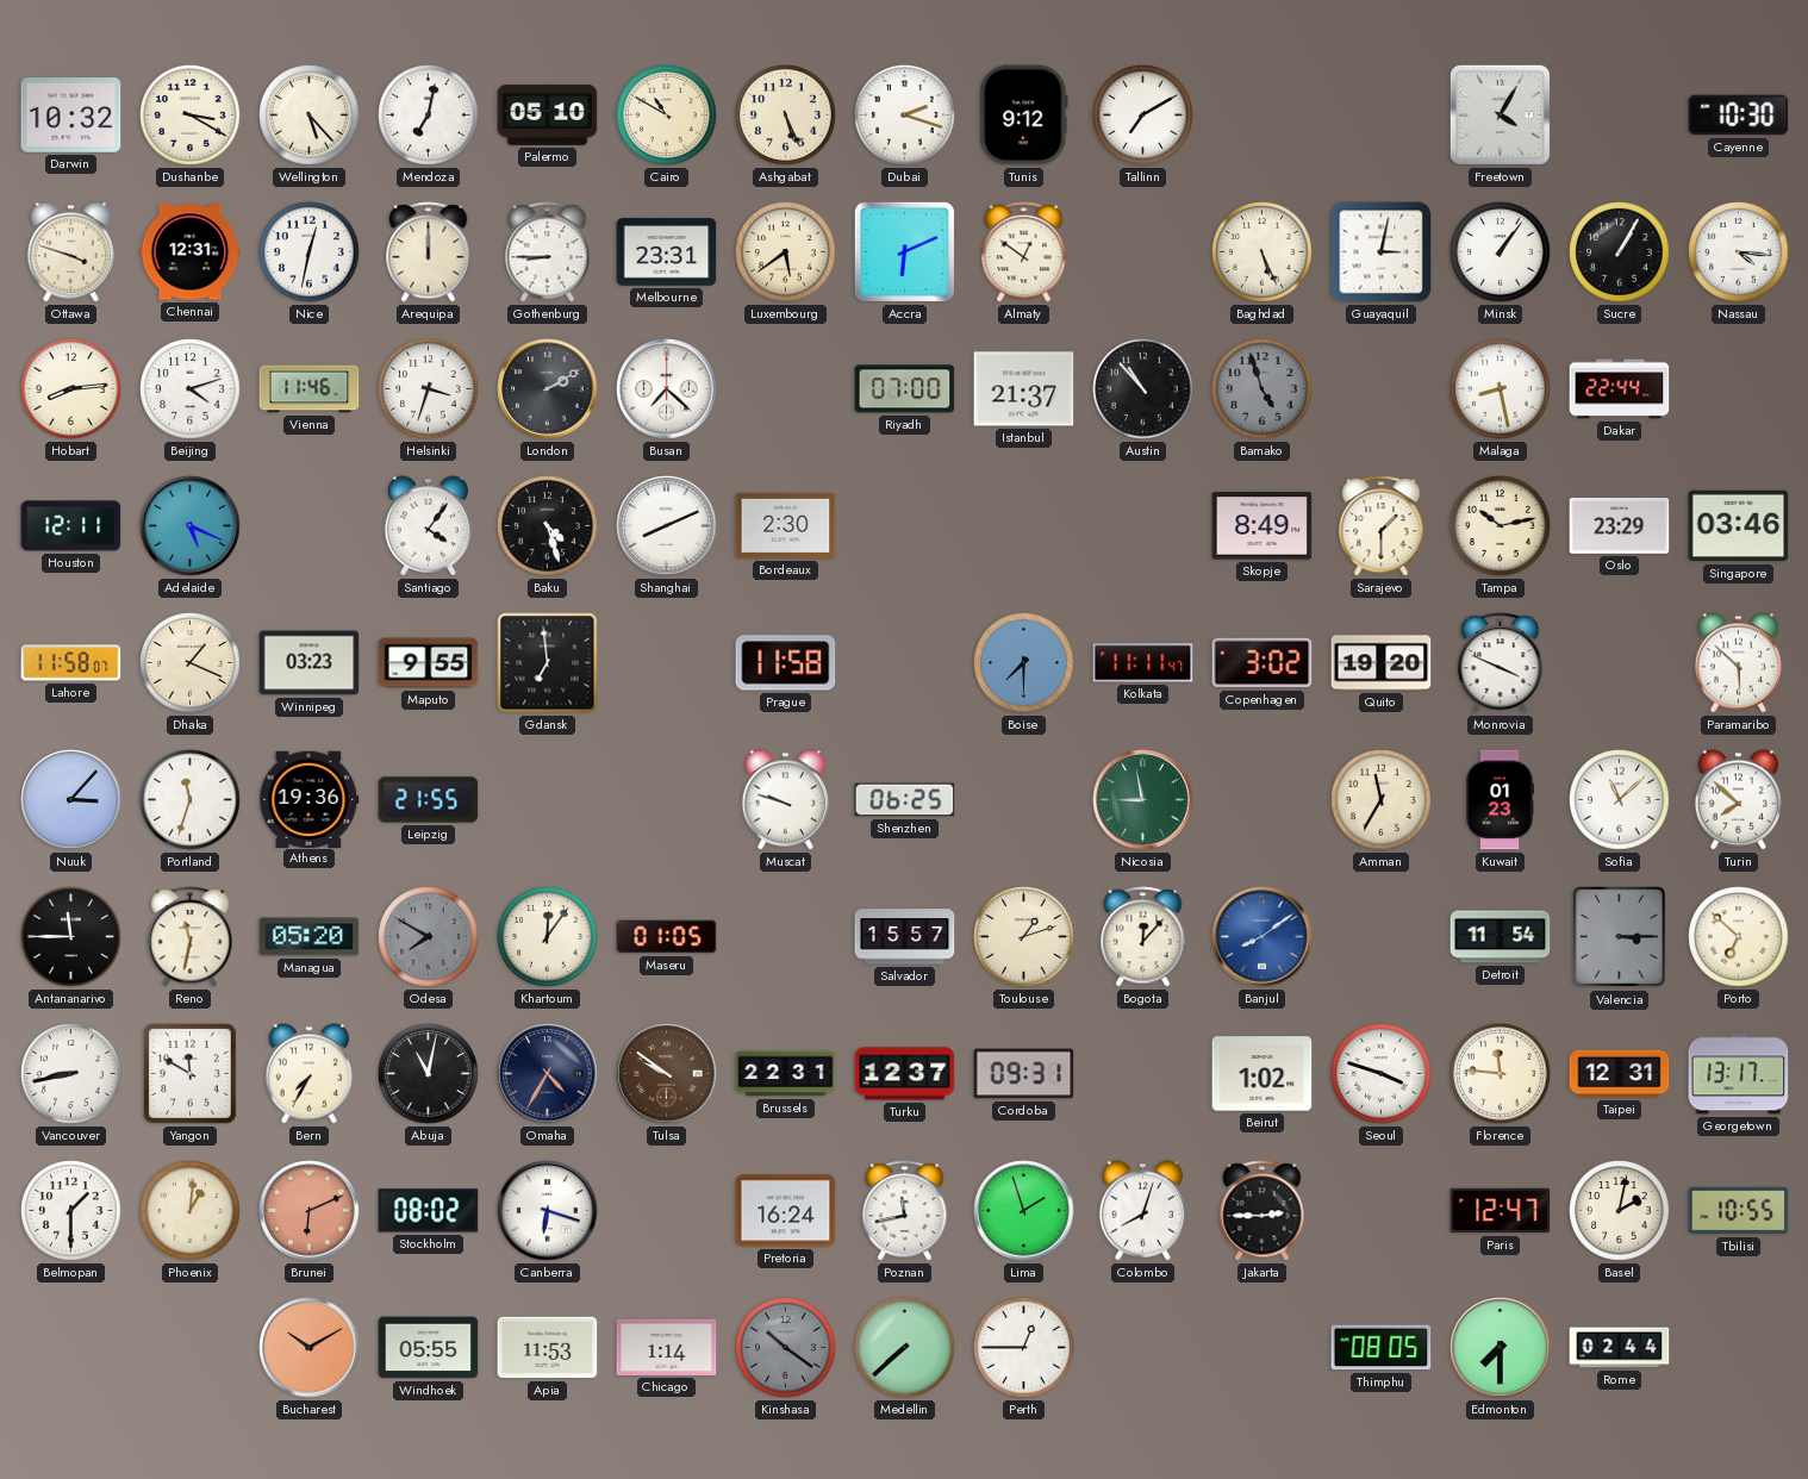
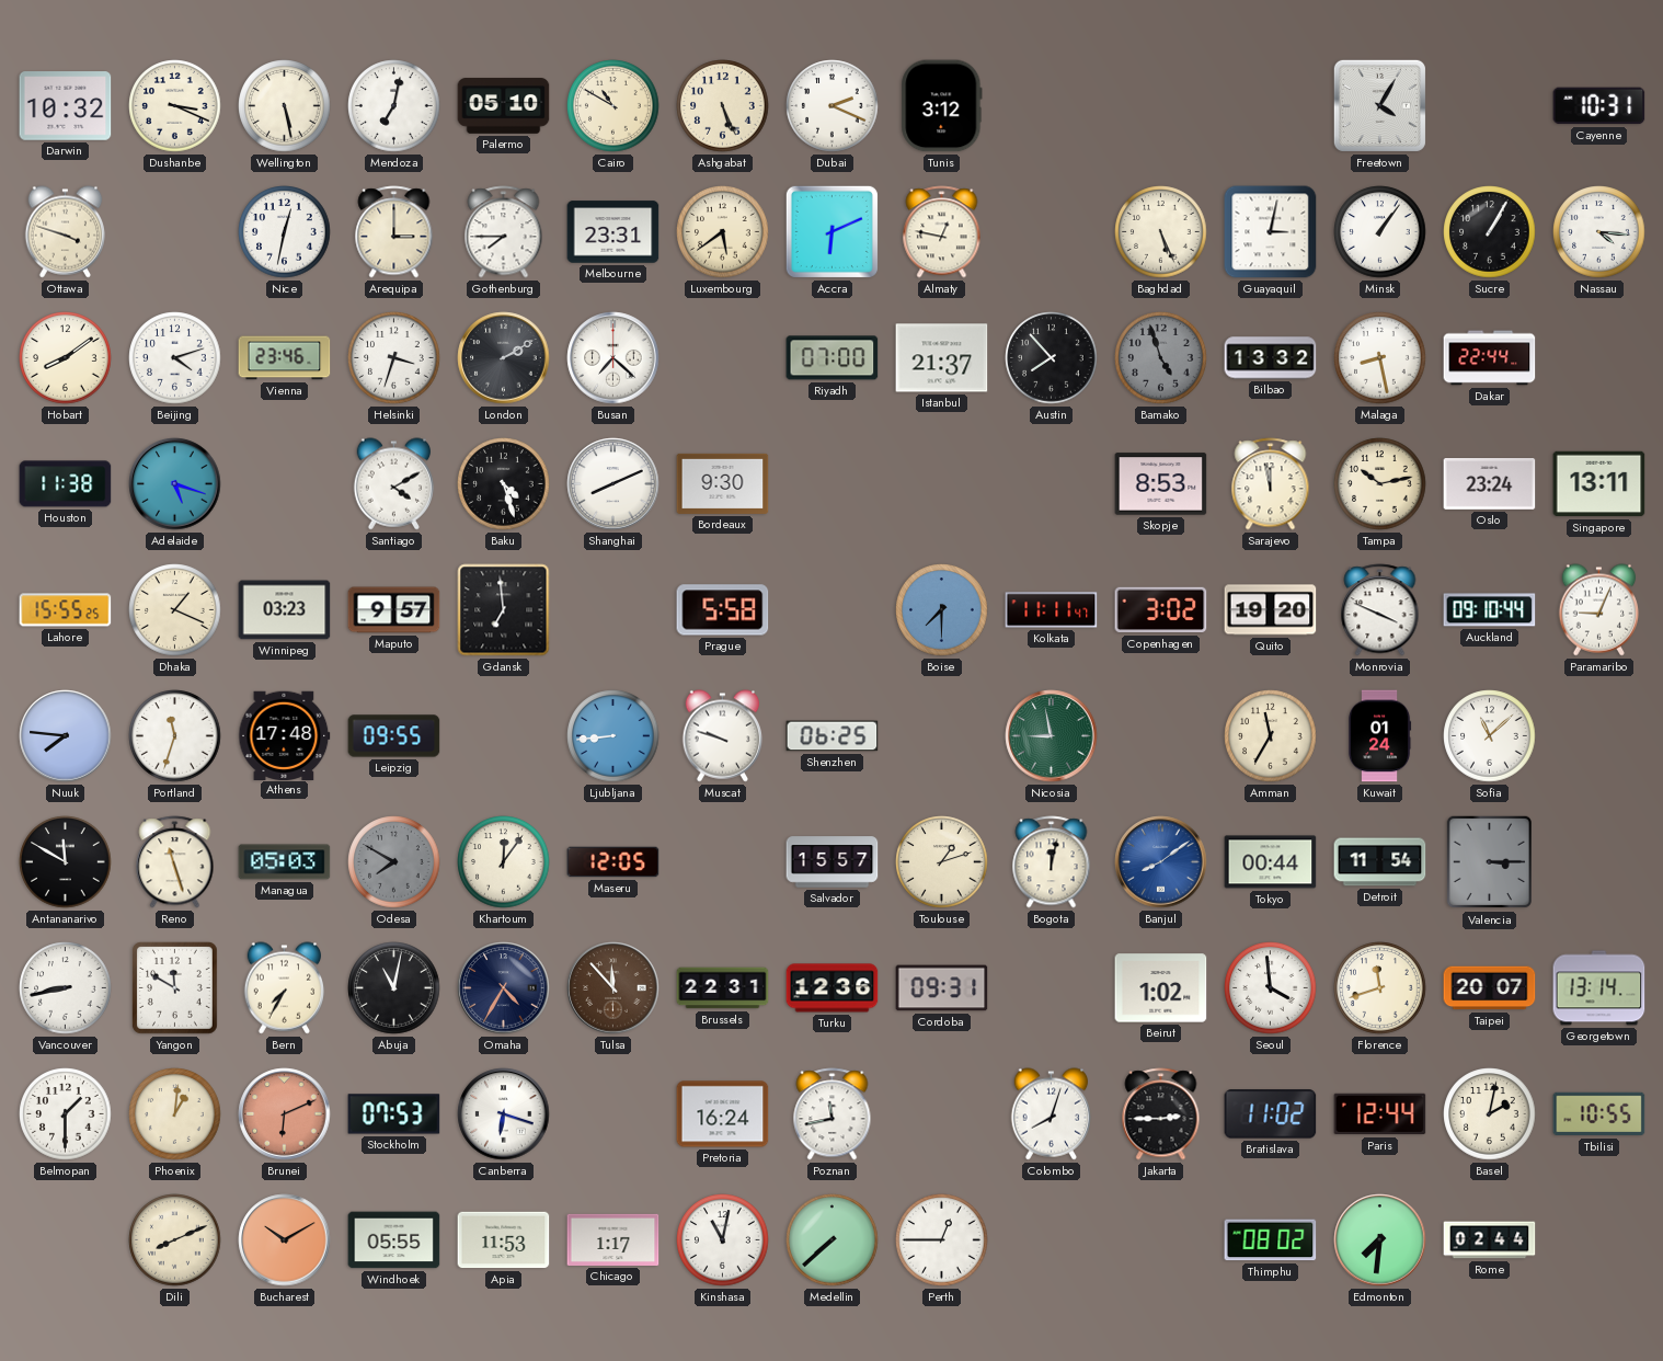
Dushanbe: 3:20 -> 3:19
Wellington: 5:23 -> 5:28
Dubai: 2:18 -> 2:19
Tunis: 9:12 -> 3:12
Tallinn: 7:10 -> none
Cayenne: 10:30 -> 10:31
Chennai: 12:31 -> none
Arequipa: 12:00 -> 3:00
Gothenburg: 8:45 -> 7:45
Almaty: 12:51 -> 12:47
Hobart: 8:14 -> 8:09
Vienna: 11:46 -> 23:46
Austin: 10:53 -> 7:53
Bilbao: none -> 13:32
Houston: 12:11 -> 11:38
Adelaide: 5:19 -> 5:18
Santiago: 4:06 -> 4:10
Bordeaux: 2:30 -> 9:30
Skopje: 8:49 -> 8:53
Sarajevo: 1:30 -> 11:58
Oslo: 23:29 -> 23:24
Singapore: 03:46 -> 13:11
Lahore: 11:58 -> 15:55
Maputo: 9:55 -> 9:57
Prague: 11:58 -> 5:58
Auckland: none -> 09:10
Paramaribo: 5:52 -> 9:04
Nuuk: 3:07 -> 7:46
Athens: 19:36 -> 17:48
Leipzig: 21:55 -> 09:55
Ljubljana: none -> 8:44
Kuwait: 01:23 -> 01:24
Turin: 7:52 -> none
Antananarivo: 11:45 -> 11:50
Reno: 11:32 -> 11:27
Managua: 05:20 -> 05:03
Maseru: 01:05 -> 12:05
Bogota: 12:07 -> 12:02
Tokyo: none -> 00:44
Porto: 6:52 -> none
Tulsa: 9:51 -> 11:53
Turku: 12:37 -> 12:36
Seoul: 3:48 -> 3:59
Florence: 11:46 -> 11:42
Taipei: 12:31 -> 20:07
Georgetown: 13:17 -> 13:14
Stockholm: 08:02 -> 07:53
Lima: 1:57 -> none
Bratislava: none -> 11:02
Paris: 12:47 -> 12:44
Dili: none -> 8:11
Chicago: 1:14 -> 1:17
Kinshasa: 10:21 -> 11:02
Kinshasa dial: grey -> white
Thimphu: 08:05 -> 08:02
Edmonton: 7:30 -> 7:31
